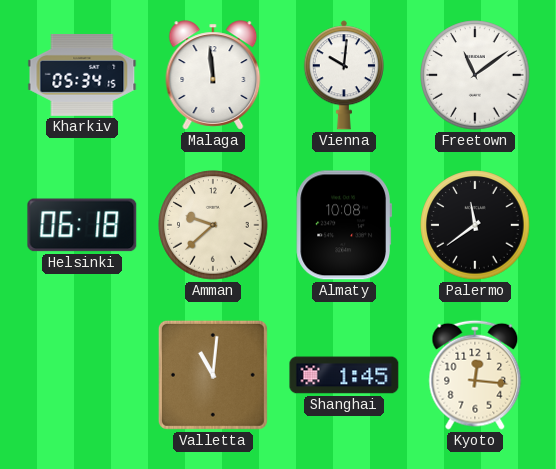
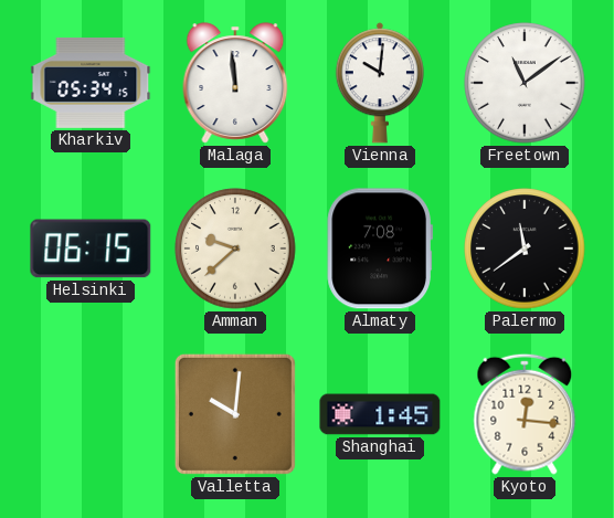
Helsinki: 06:18 -> 06:15
Almaty: 10:08 -> 7:08
Valletta: 11:01 -> 10:01
